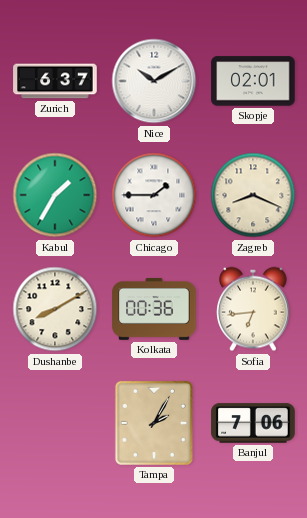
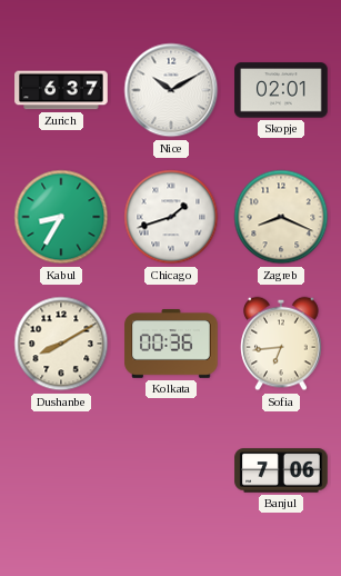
Kabul: 1:35 -> 8:35
Chicago: 1:45 -> 1:42
Tampa: 2:05 -> none
